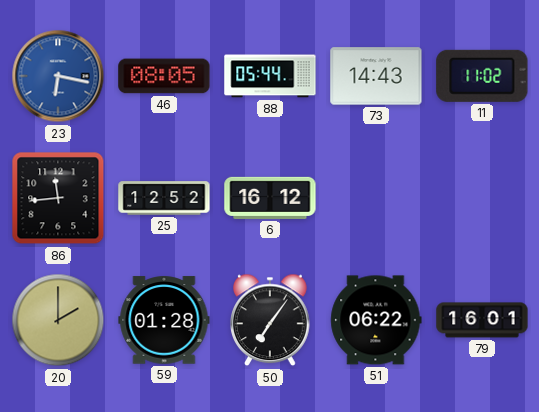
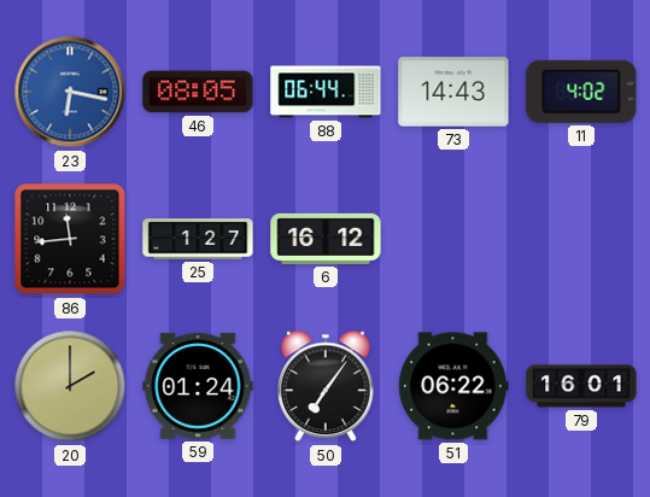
88: 05:44 -> 06:44
11: 11:02 -> 4:02
25: 12:52 -> 1:27
59: 01:28 -> 01:24
